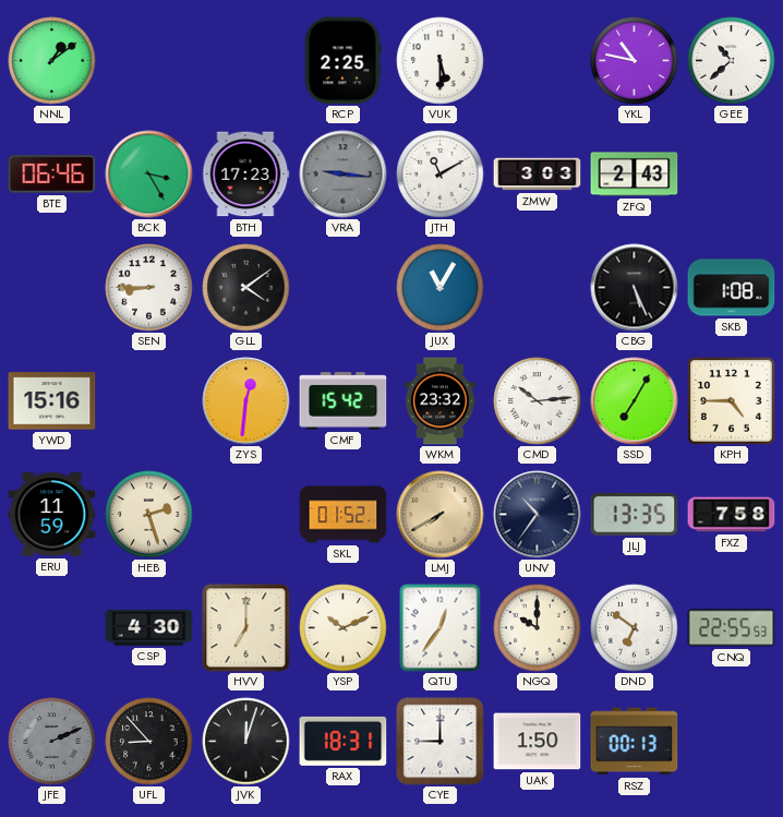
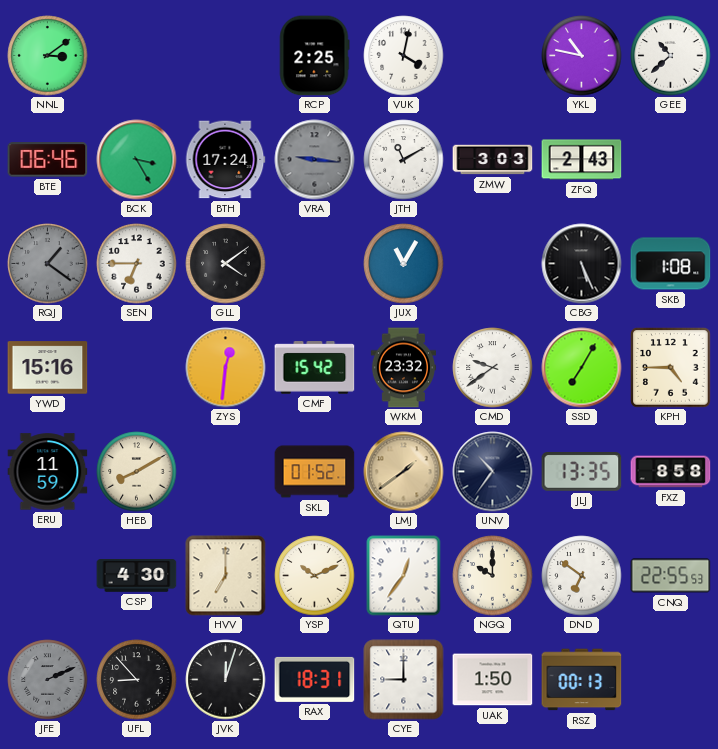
NNL: 1:09 -> 3:09
VUK: 5:30 -> 4:02
BTH: 17:23 -> 17:24
RQJ: none -> 1:21
SEN: 8:45 -> 6:45
CMD: 10:14 -> 9:39
HEB: 2:27 -> 8:10
LMJ: 7:40 -> 1:39
FXZ: 7:58 -> 8:58
